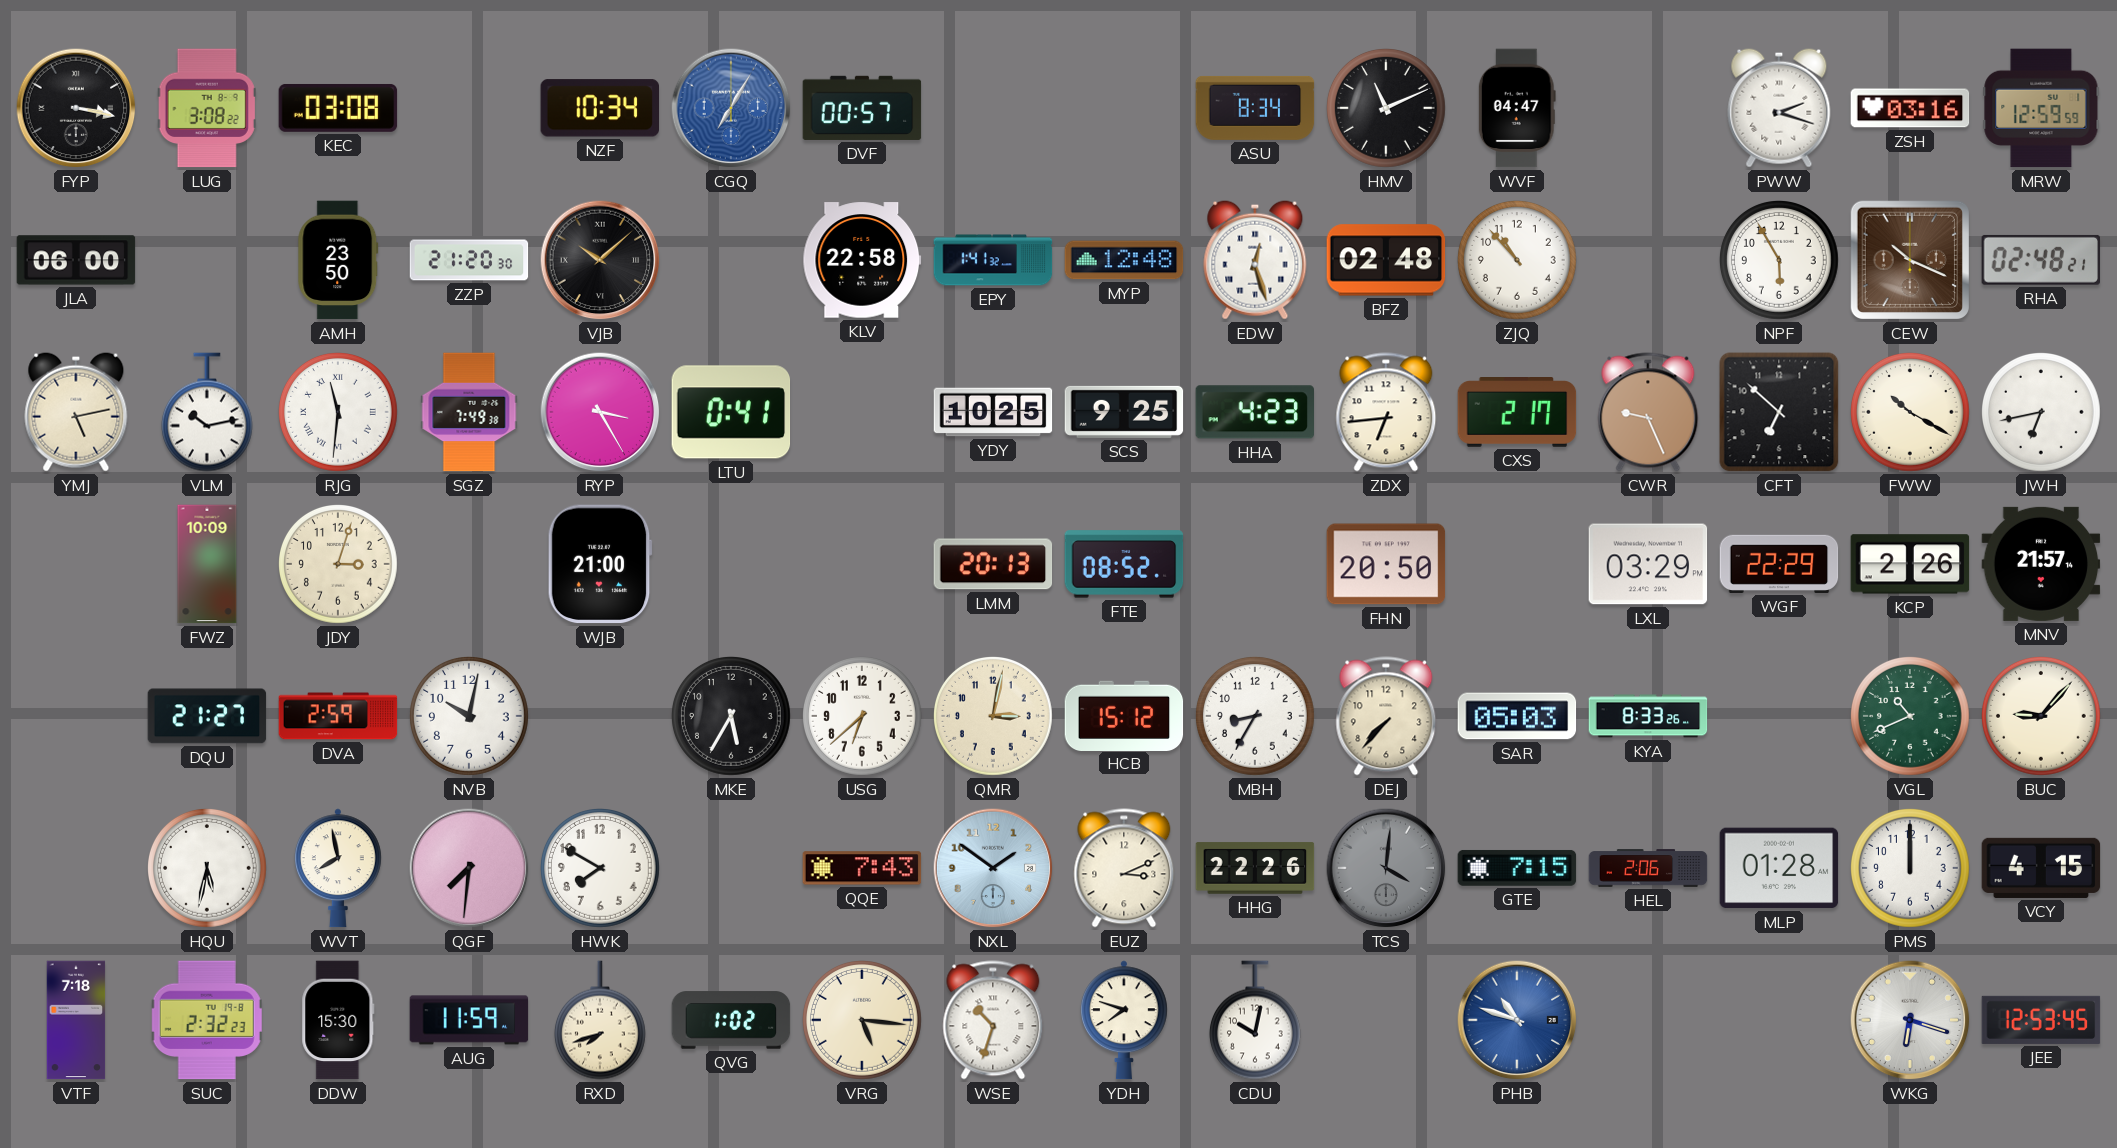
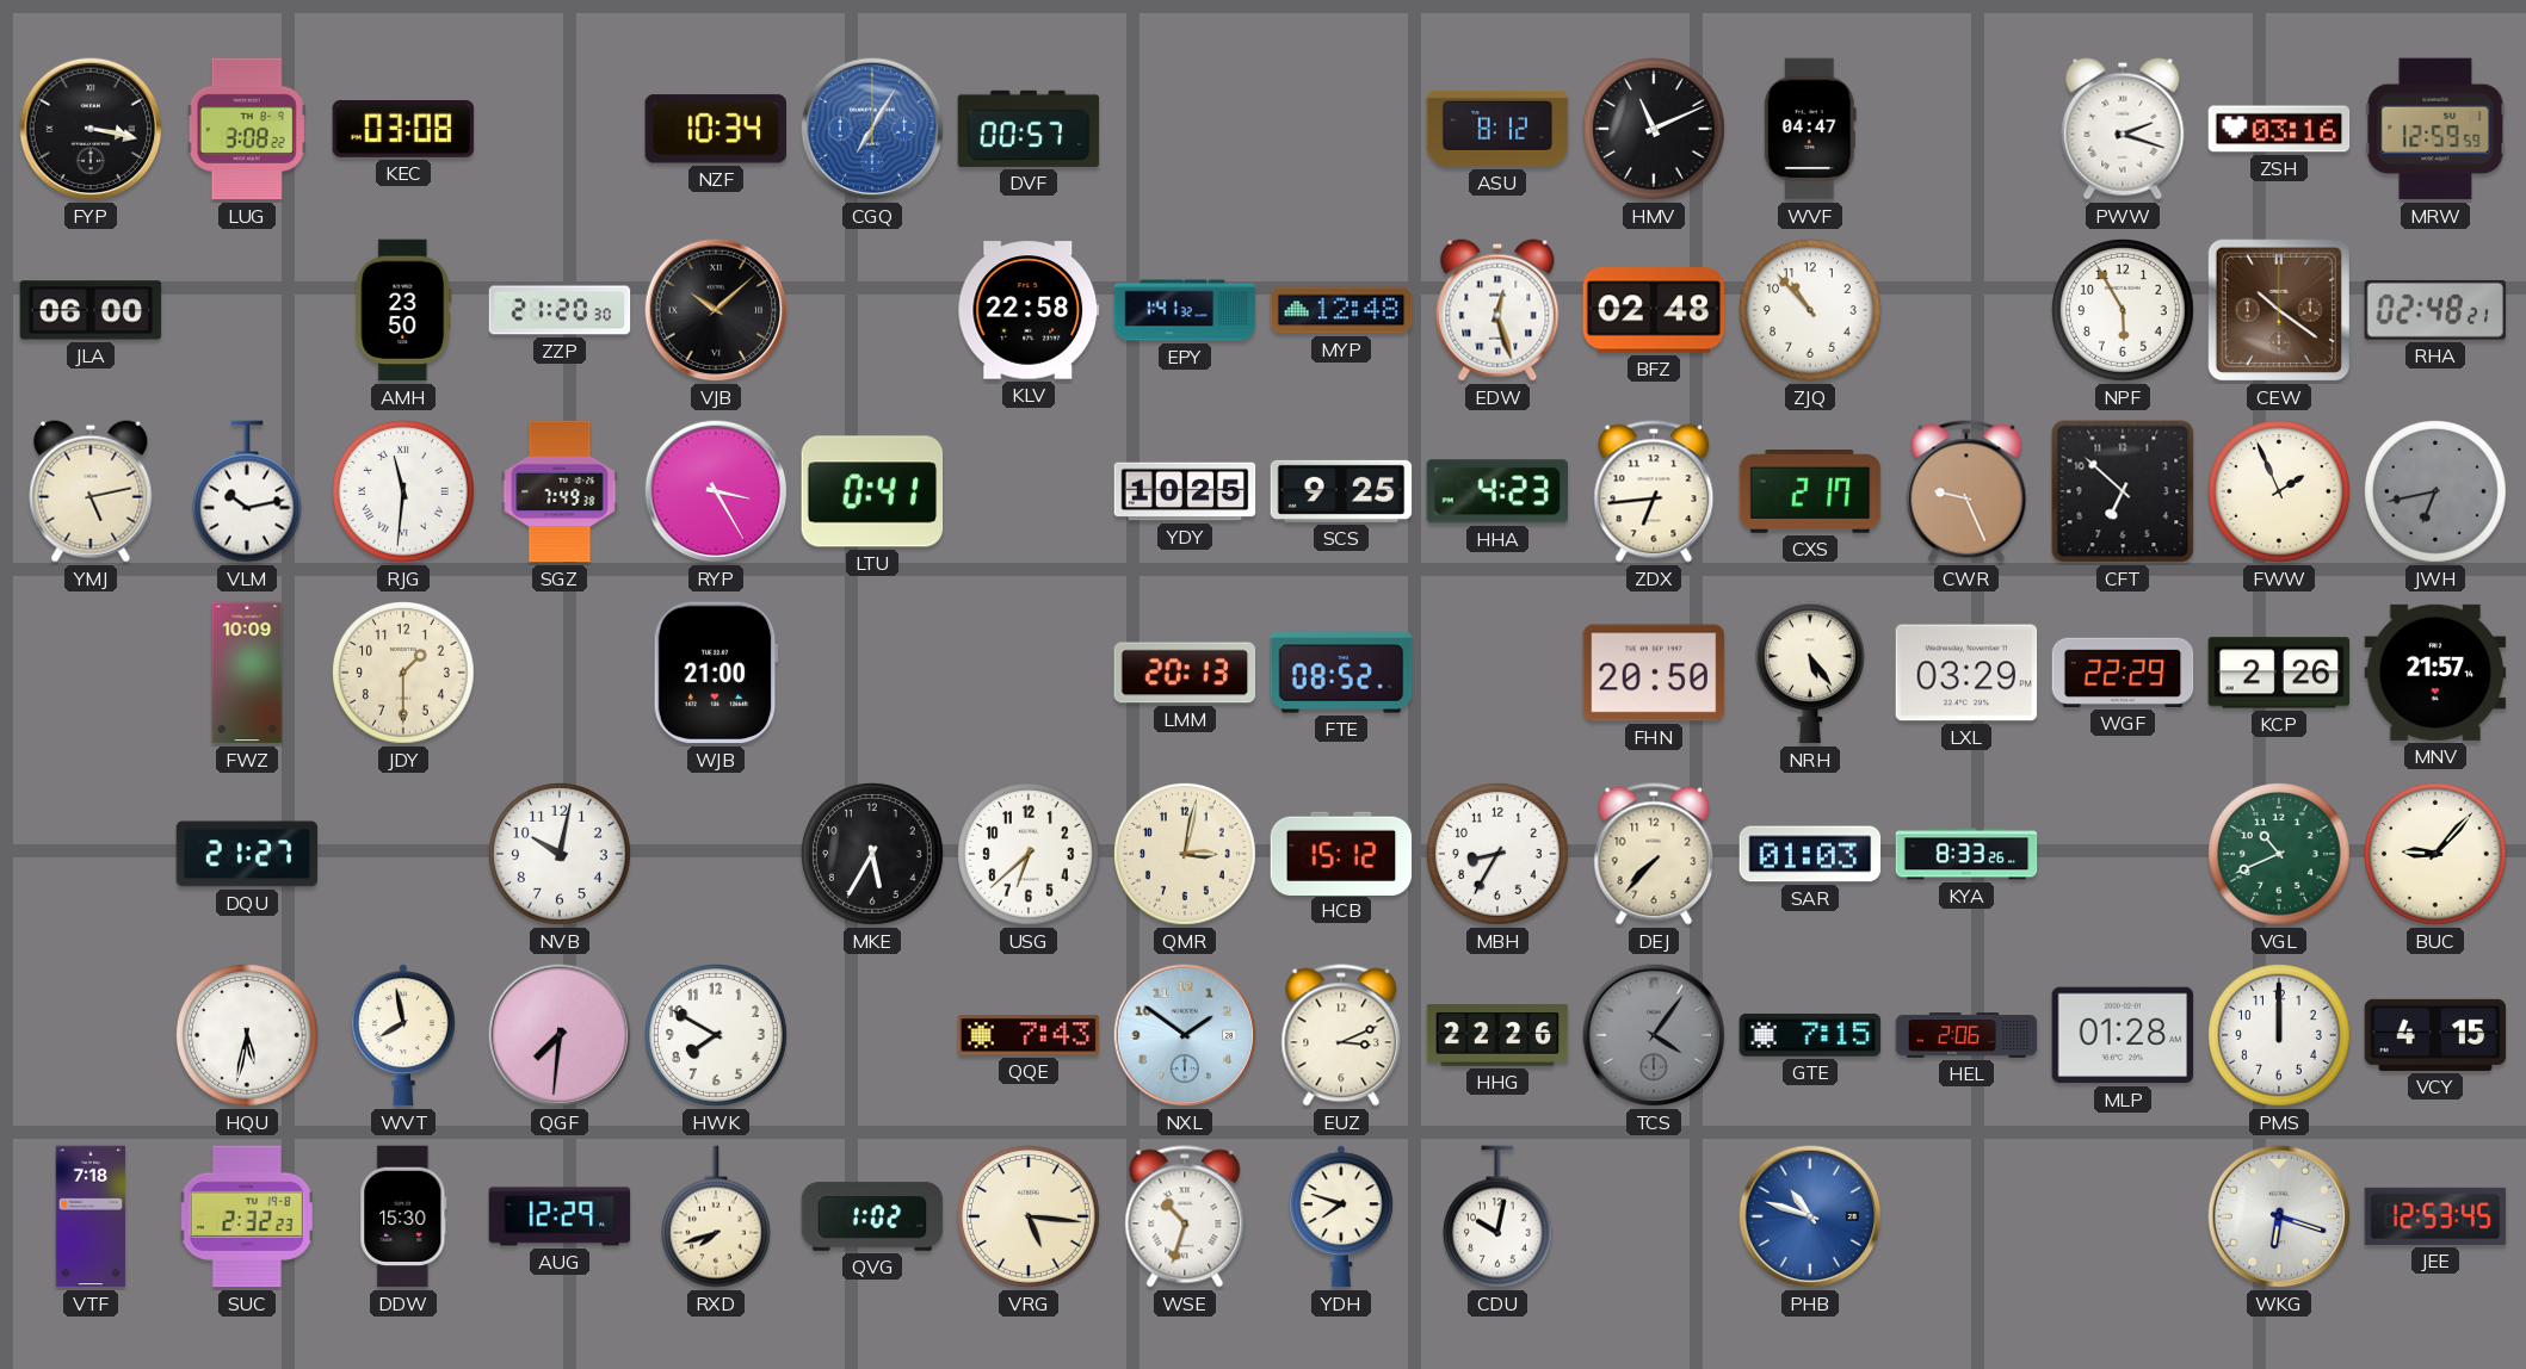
ASU: 8:34 -> 8:12
CEW: 10:19 -> 10:21
FWW: 10:20 -> 1:56
JWH dial: white -> grey
JDY: 3:03 -> 1:30
NRH: none -> 5:24
DVA: 2:59 -> none
SAR: 05:03 -> 01:03
TCS: 4:01 -> 4:06
AUG: 11:59 -> 12:29
